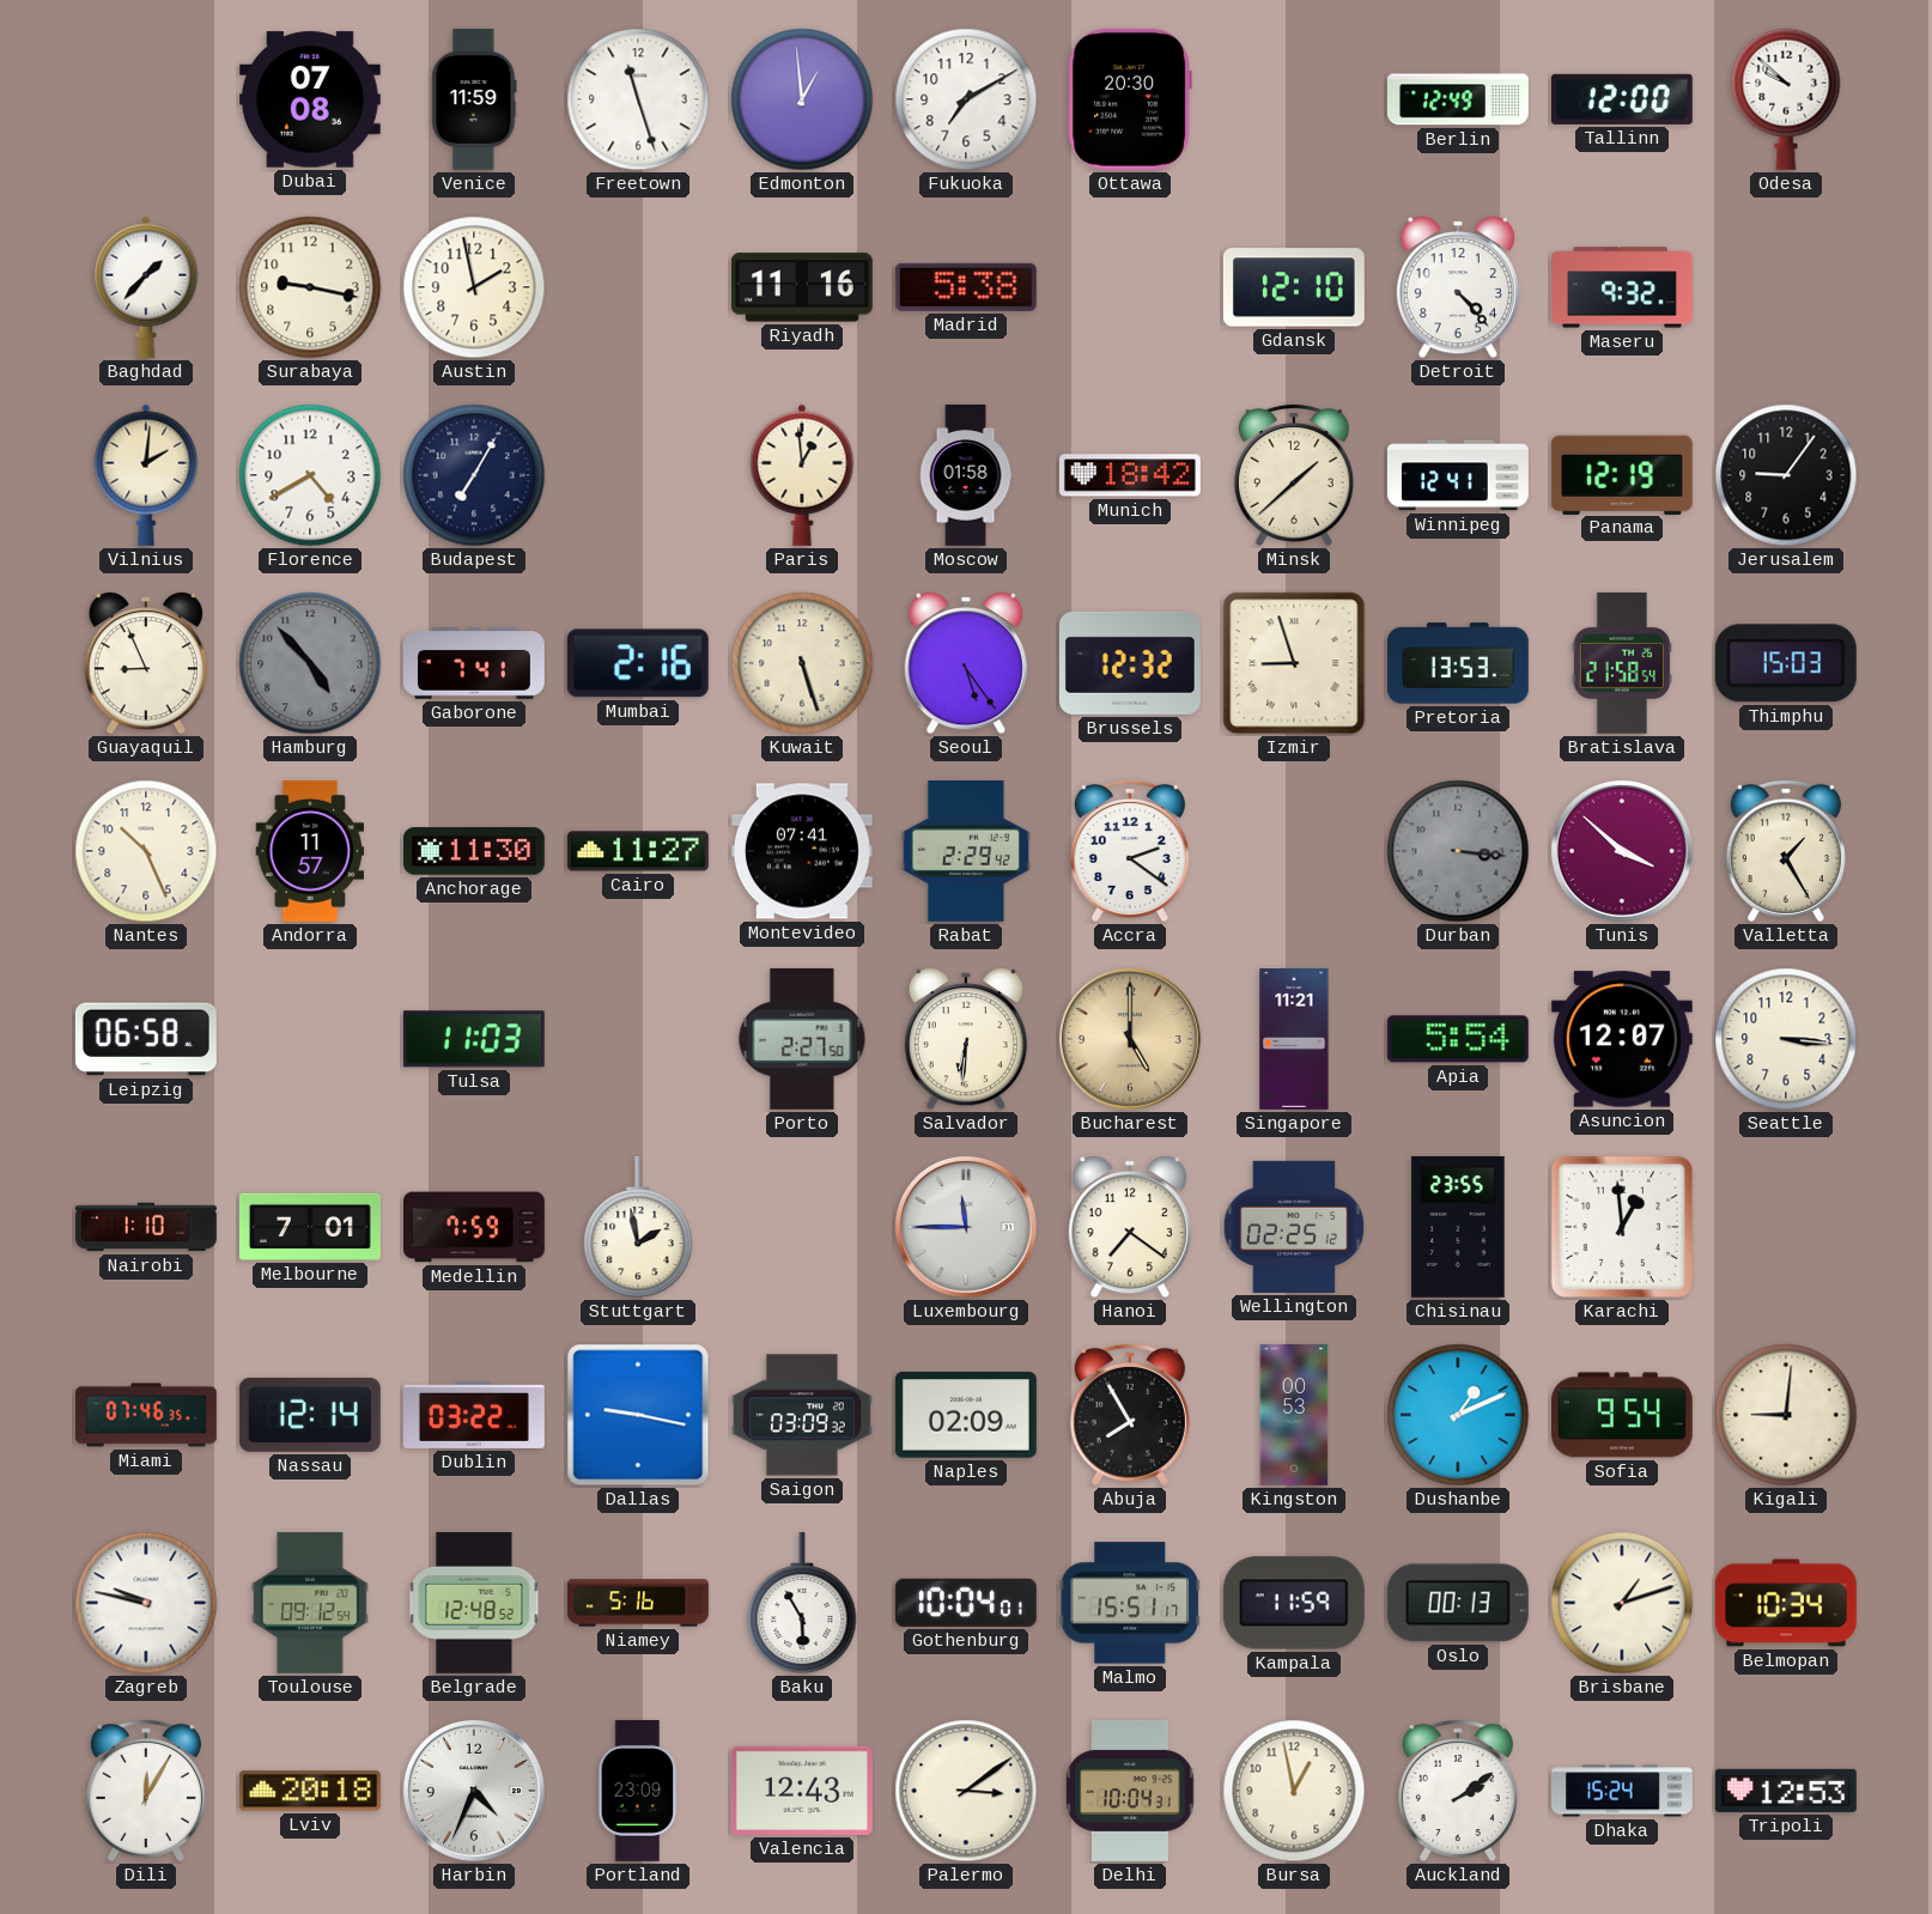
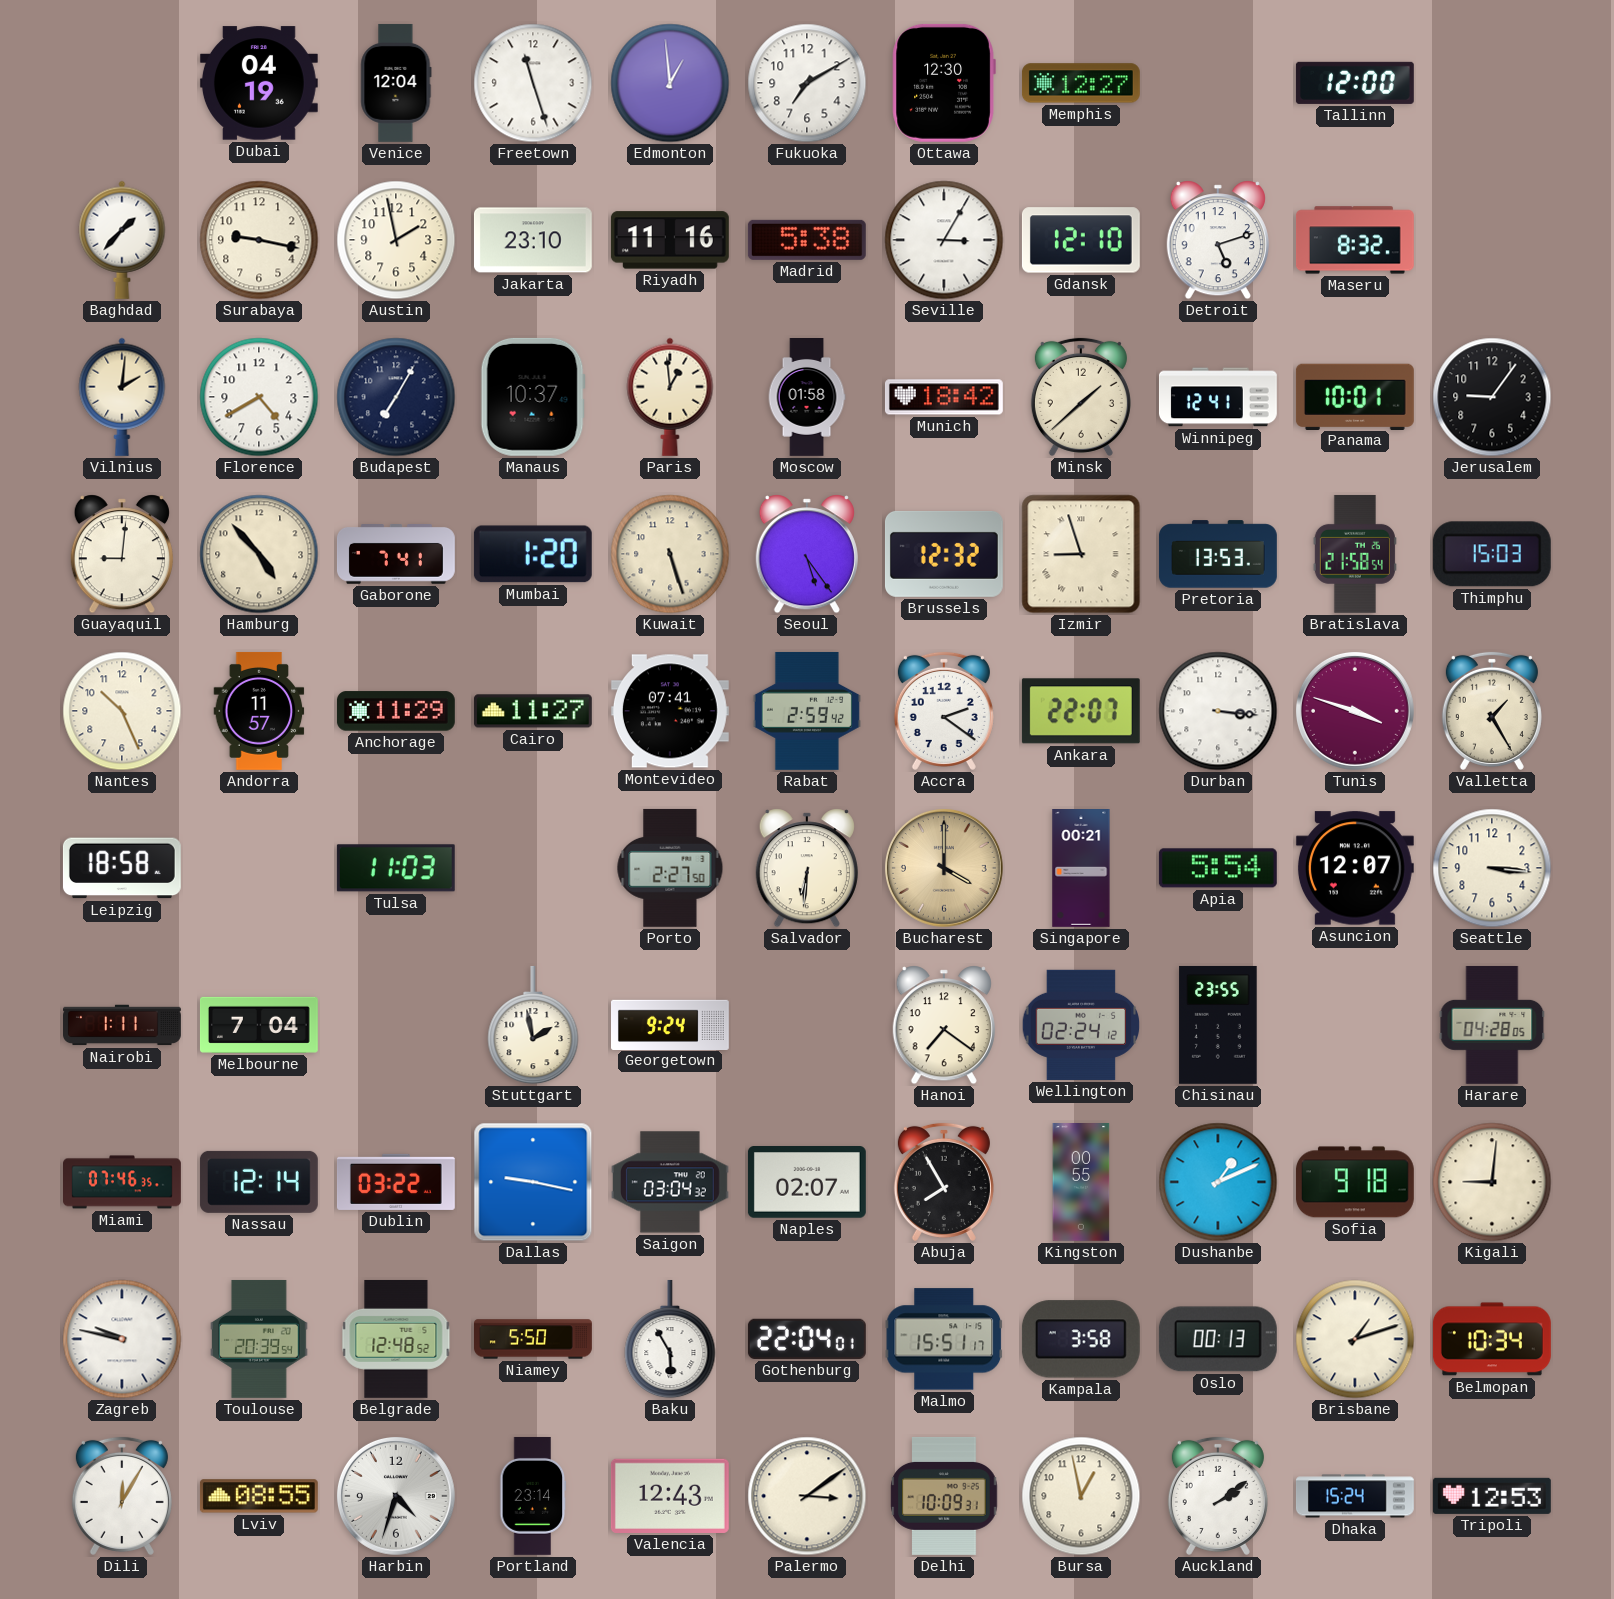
Dubai: 07:08 -> 04:19
Venice: 11:59 -> 12:04
Ottawa: 20:30 -> 12:30
Memphis: none -> 12:27
Berlin: 12:49 -> none
Odesa: 9:52 -> none
Jakarta: none -> 23:10
Seville: none -> 3:05
Detroit: 4:23 -> 5:12
Maseru: 9:32 -> 8:32
Manaus: none -> 10:37
Panama: 12:19 -> 10:01
Guayaquil: 8:56 -> 9:01
Hamburg dial: grey -> cream
Mumbai: 2:16 -> 1:20
Anchorage: 11:30 -> 11:29
Rabat: 2:29 -> 2:59
Ankara: none -> 22:07
Durban dial: grey -> white
Tunis: 3:52 -> 3:48
Leipzig: 06:58 -> 18:58
Bucharest: 5:00 -> 4:00
Singapore: 11:21 -> 00:21
Nairobi: 1:10 -> 1:11
Melbourne: 7:01 -> 7:04
Medellin: 7:59 -> none
Georgetown: none -> 9:24
Luxembourg: 11:45 -> none
Wellington: 02:25 -> 02:24
Karachi: 12:59 -> none
Harare: none -> 04:28
Saigon: 03:09 -> 03:04
Naples: 02:09 -> 02:07
Kingston: 00:53 -> 00:55
Sofia: 9:54 -> 9:18
Toulouse: 09:12 -> 20:39
Niamey: 5:16 -> 5:50
Gothenburg: 10:04 -> 22:04
Kampala: 11:59 -> 3:58
Lviv: 20:18 -> 08:55
Harbin: 4:34 -> 4:33
Portland: 23:09 -> 23:14
Delhi: 10:04 -> 10:09
